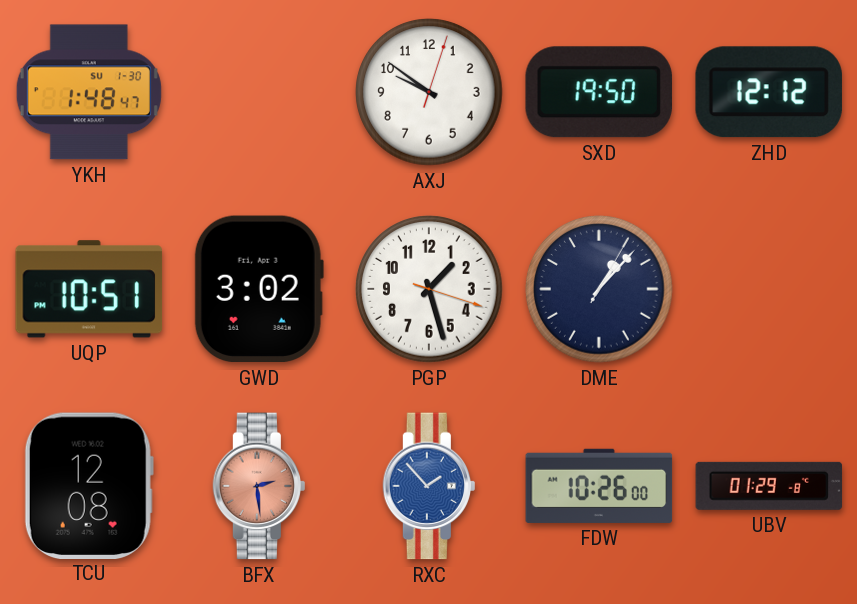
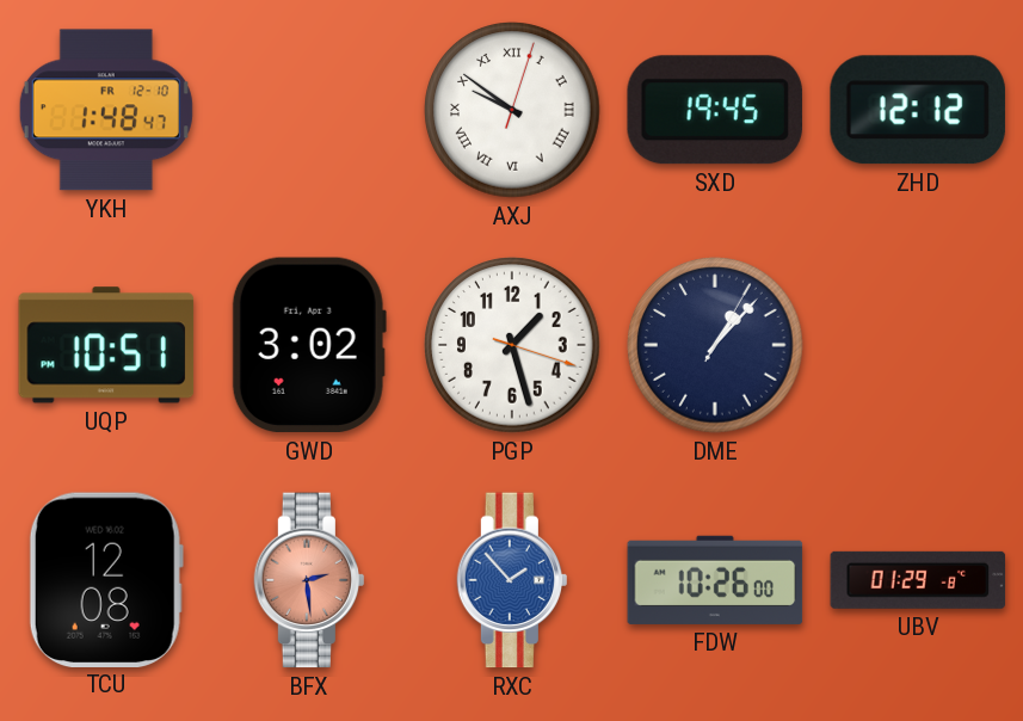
YKH date: SU 1-30 -> FR 12-10
AXJ numerals: Arabic -> Roman
SXD: 19:50 -> 19:45
